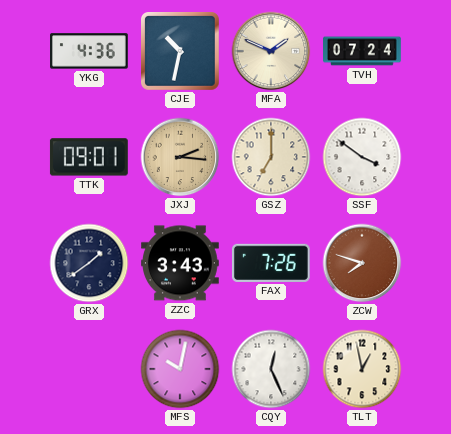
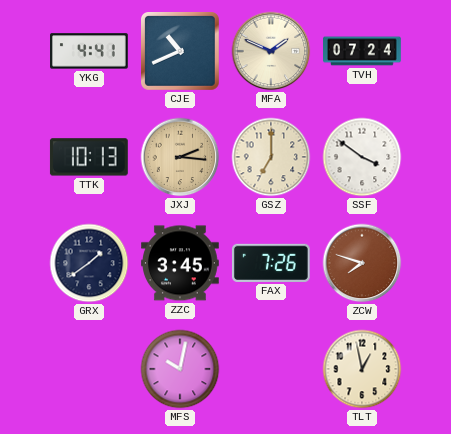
YKG: 4:36 -> 4:41
CJE: 10:32 -> 10:41
TTK: 09:01 -> 10:13
ZZC: 3:43 -> 3:45
CQY: 12:26 -> none
